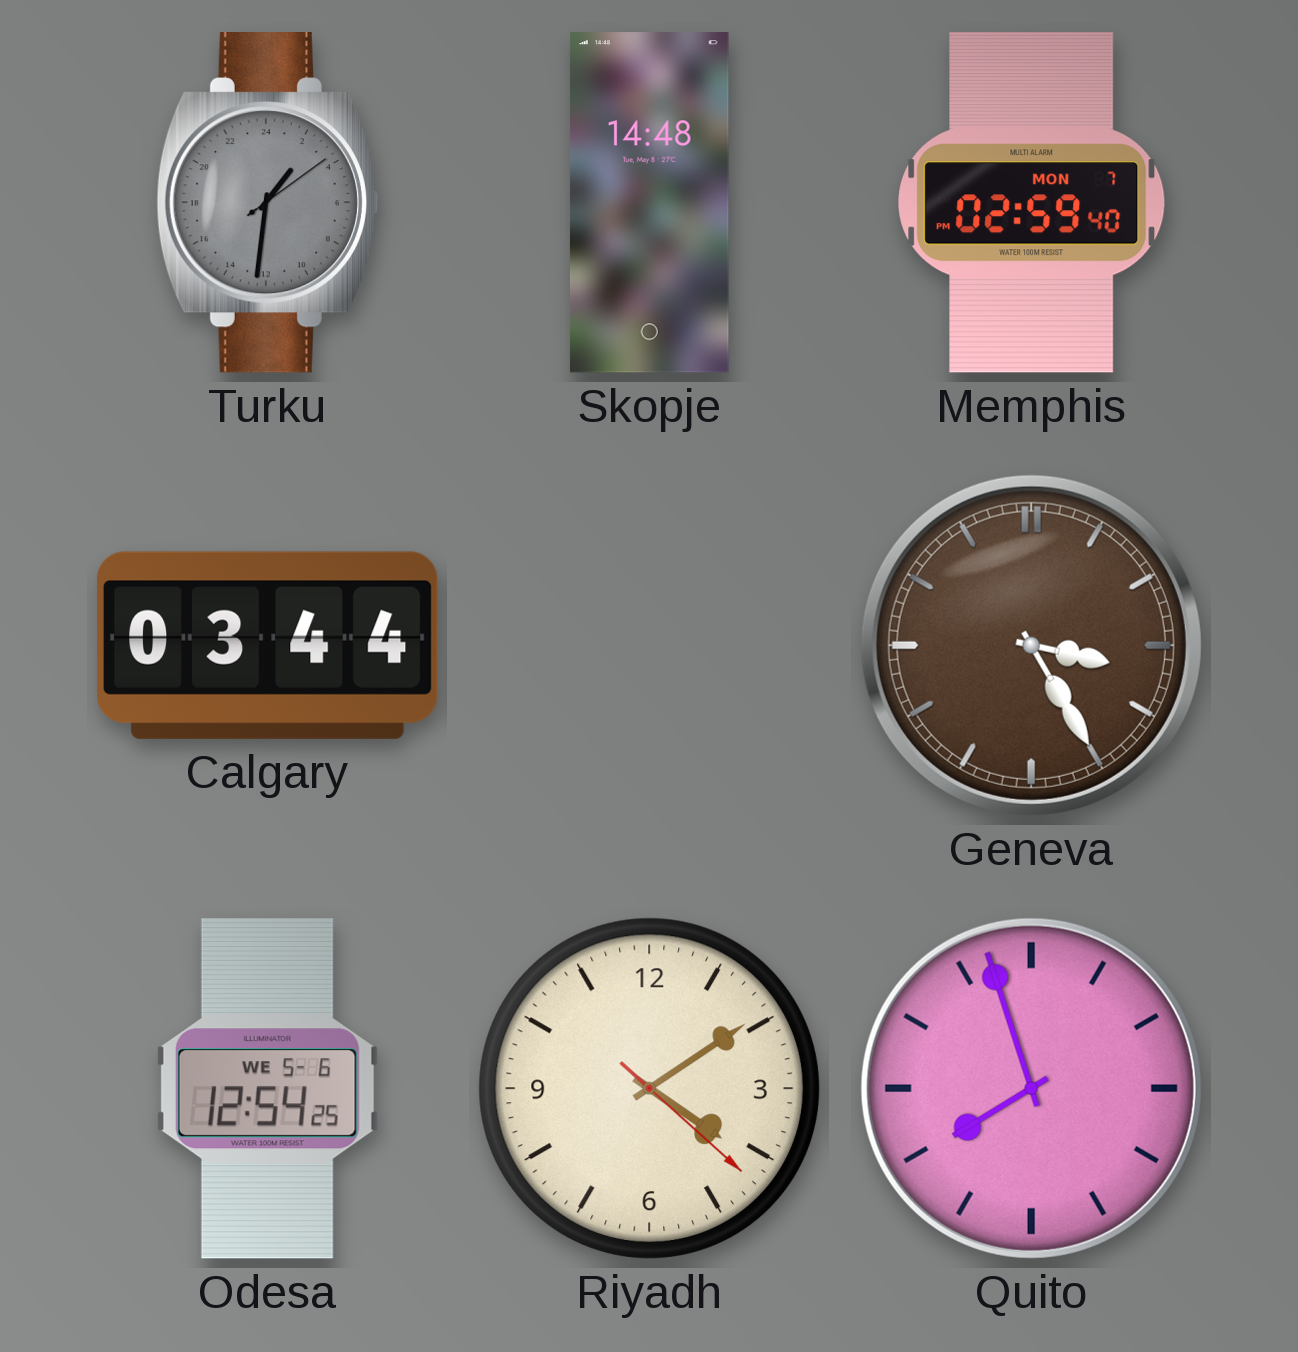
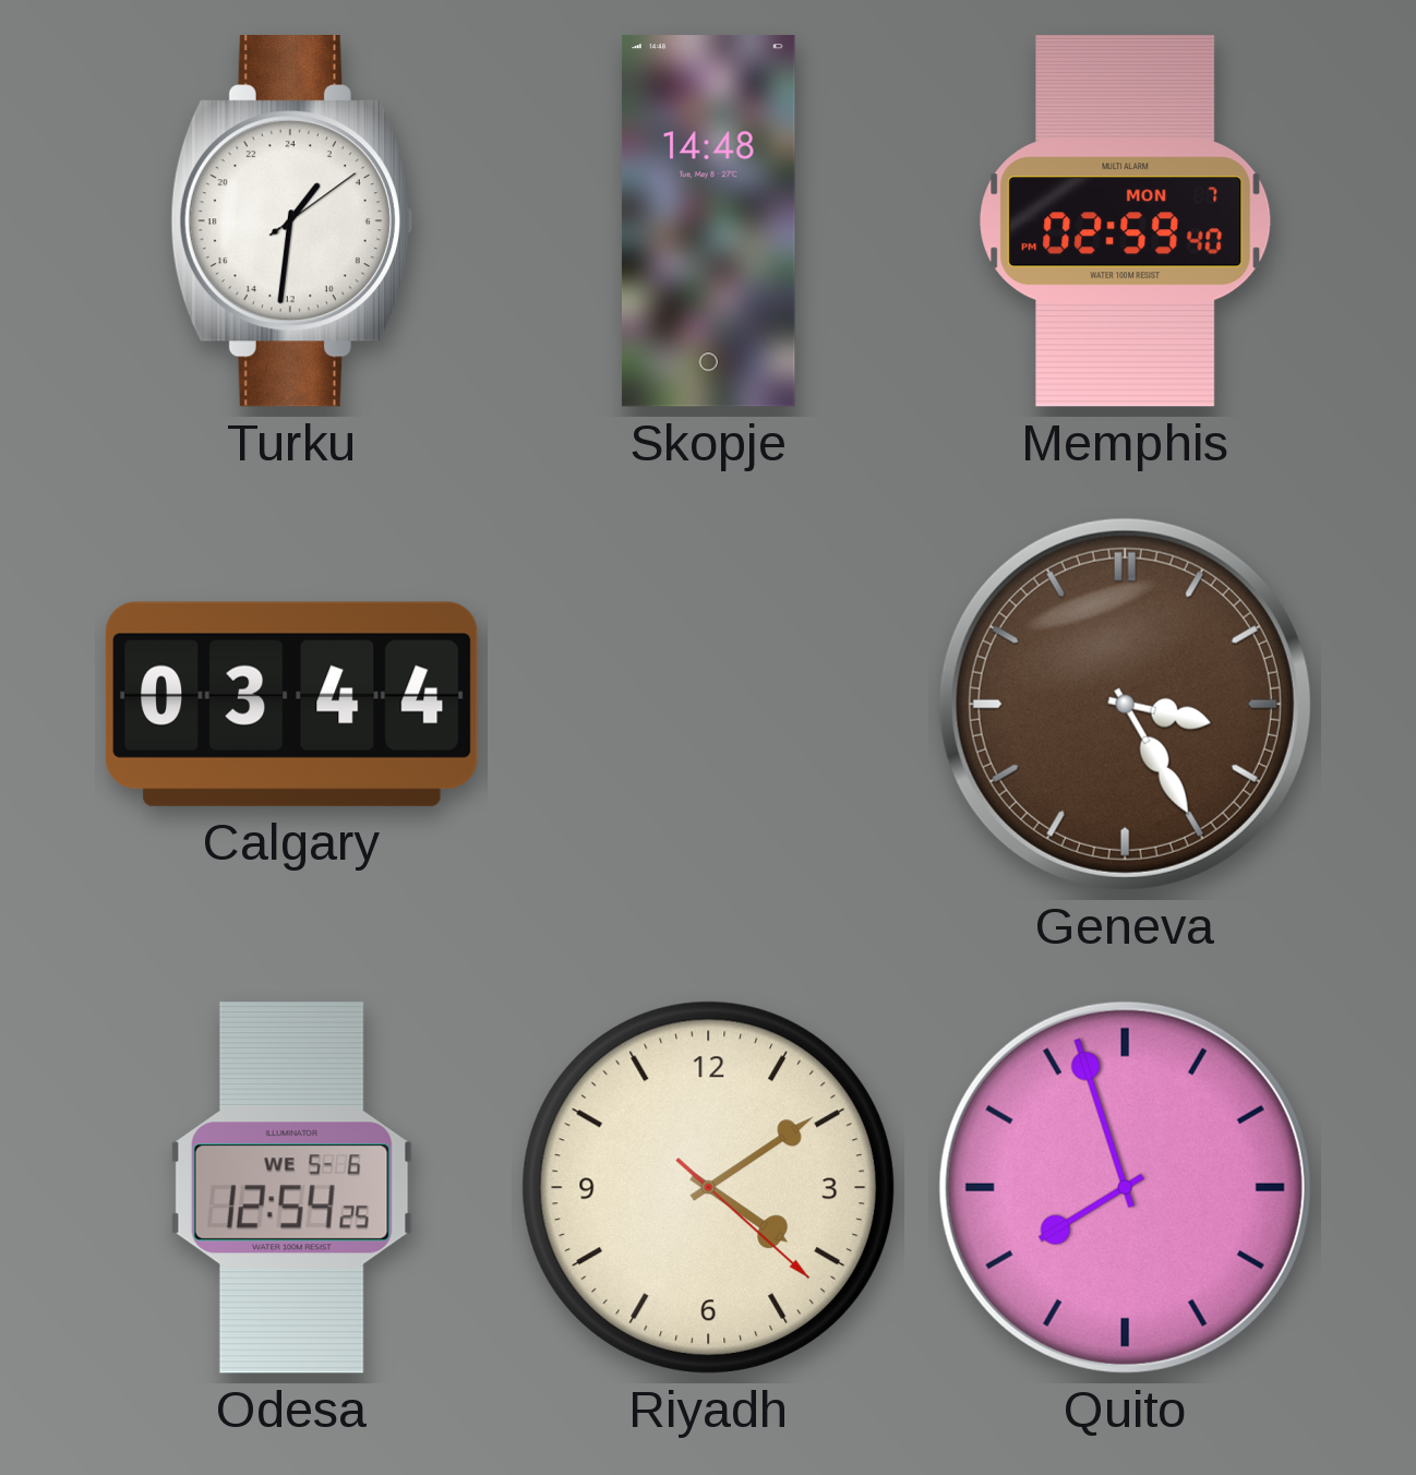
Turku dial: grey -> white
